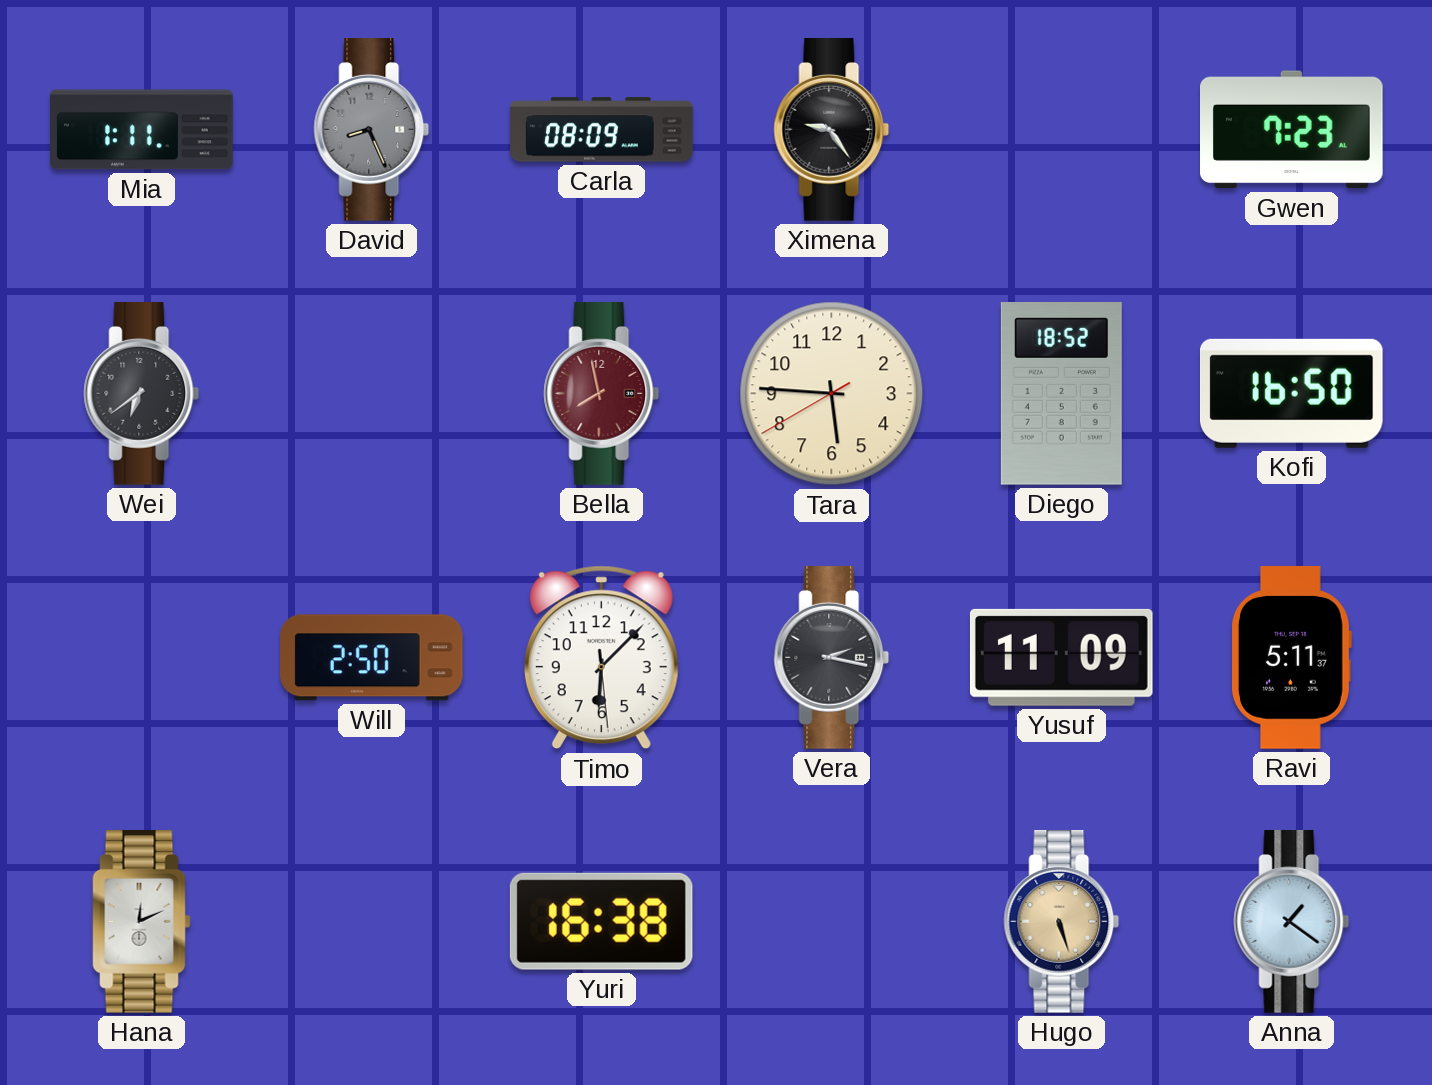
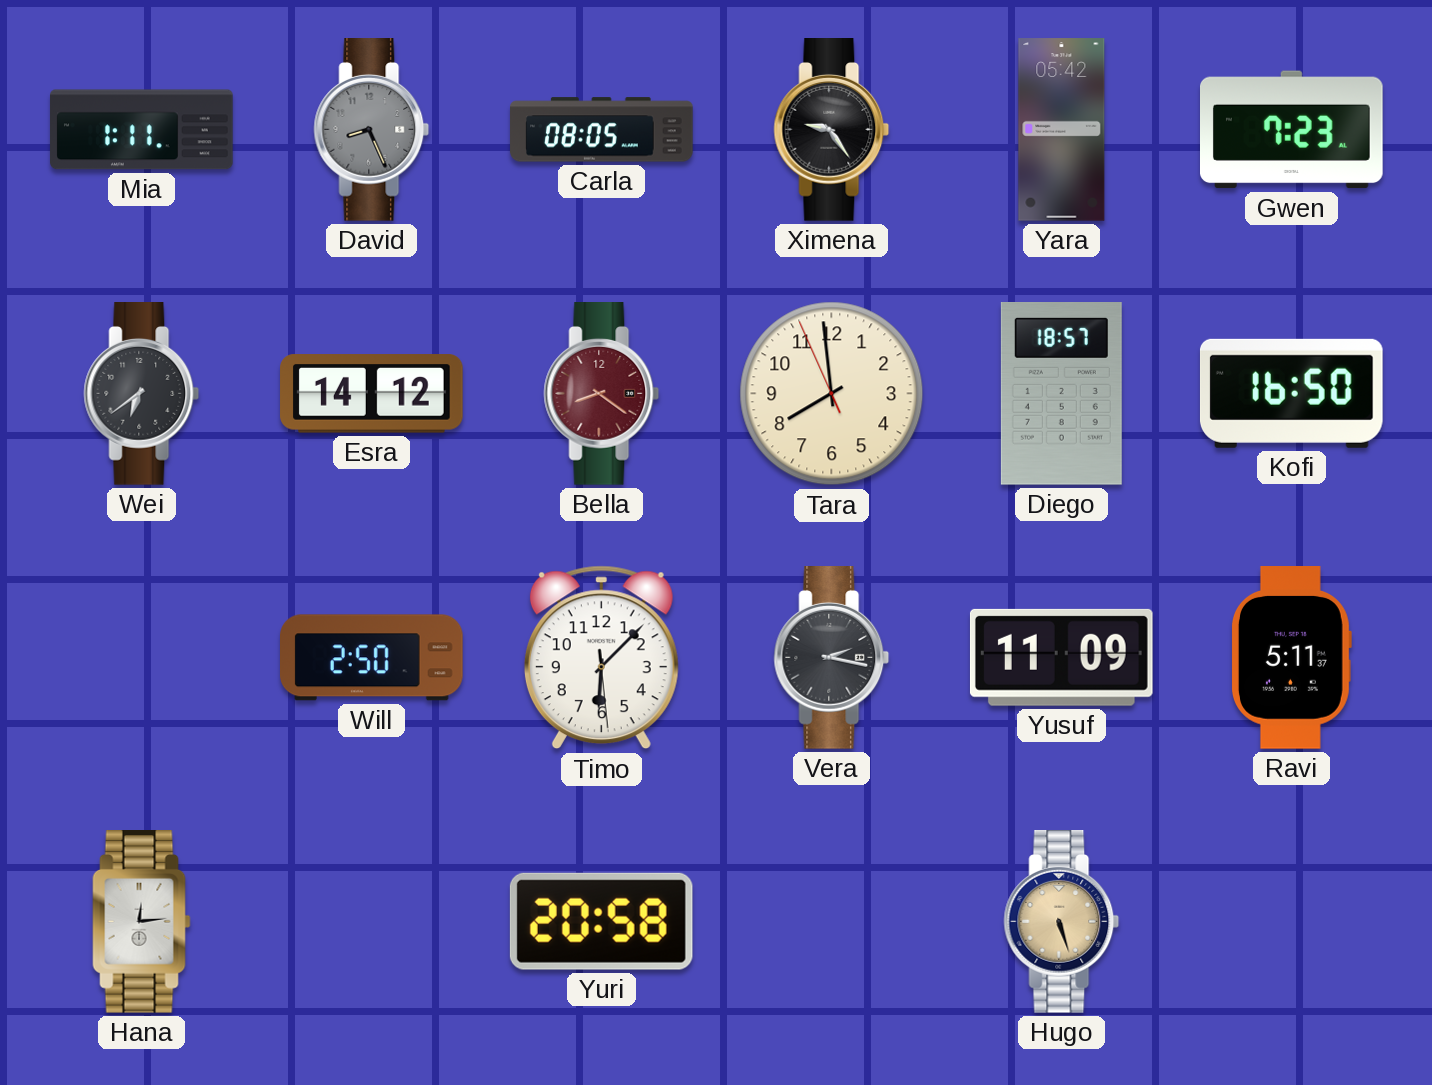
Carla: 08:09 -> 08:05
Yara: none -> 05:42
Esra: none -> 14:12
Bella: 7:58 -> 8:21
Tara: 5:45 -> 7:58
Diego: 18:52 -> 18:57
Hana: 12:11 -> 12:14
Yuri: 16:38 -> 20:58
Anna: 1:21 -> none
